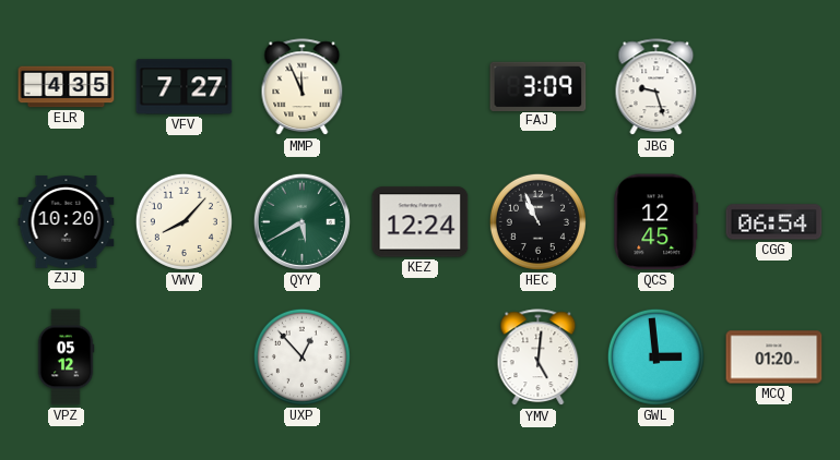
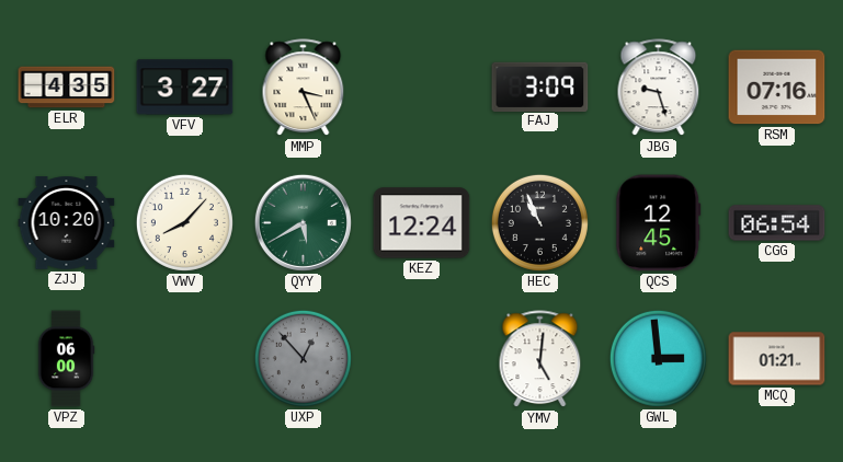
VFV: 7:27 -> 3:27
MMP: 11:56 -> 3:26
RSM: none -> 07:16
VPZ: 05:12 -> 06:00
UXP dial: white -> grey
MCQ: 01:20 -> 01:21
